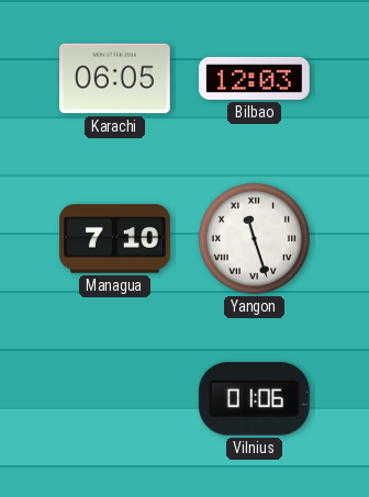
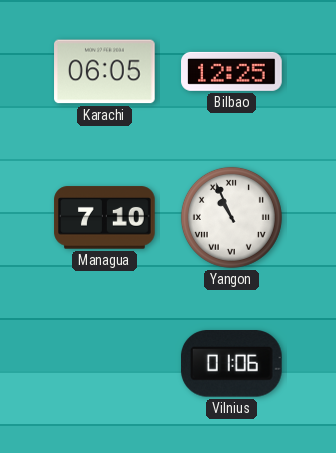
Bilbao: 12:03 -> 12:25
Yangon: 11:27 -> 10:56
